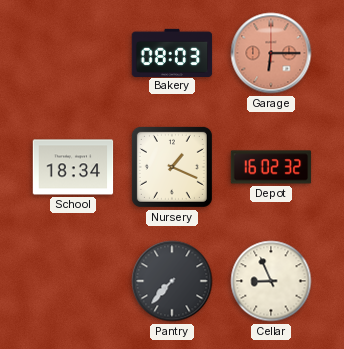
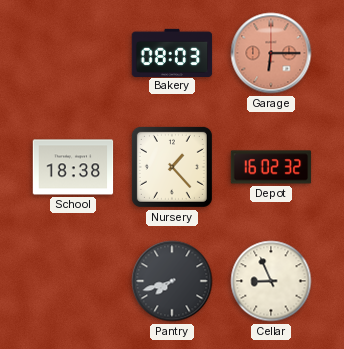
School: 18:34 -> 18:38
Nursery: 1:19 -> 1:23
Pantry: 7:37 -> 7:42
